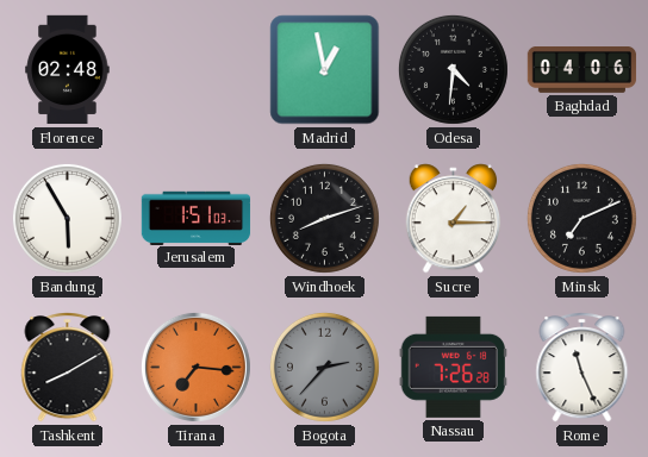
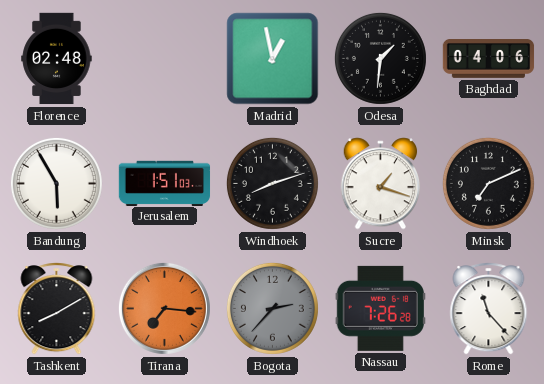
Odesa: 4:31 -> 1:31
Sucre: 1:15 -> 1:18
Rome: 11:26 -> 11:23
